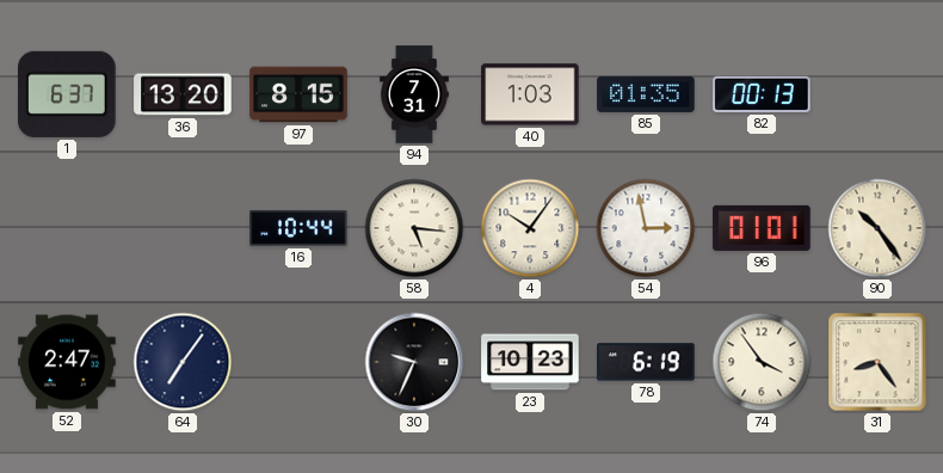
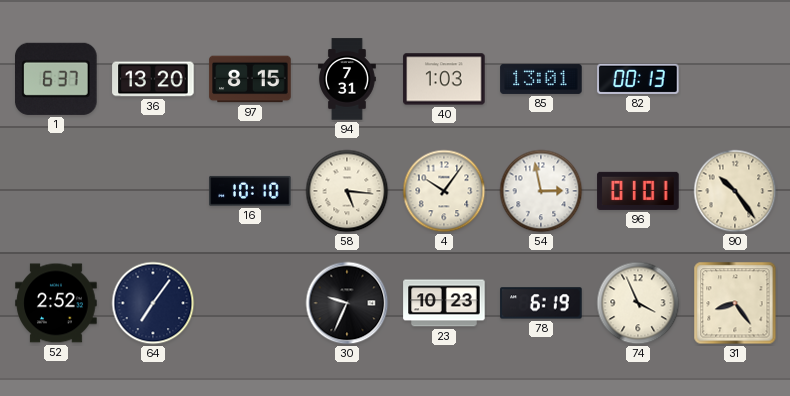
85: 01:35 -> 13:01
16: 10:44 -> 10:10
52: 2:47 -> 2:52
74: 3:54 -> 3:56
